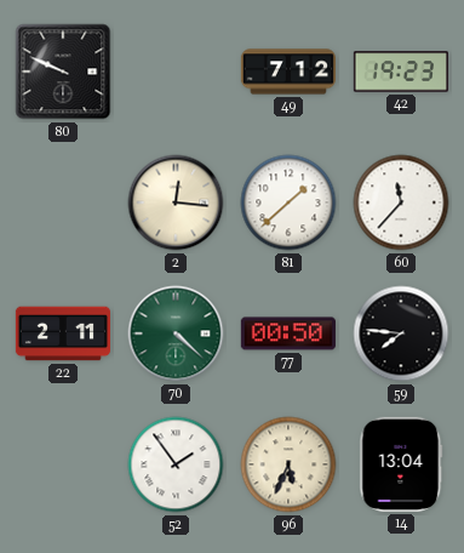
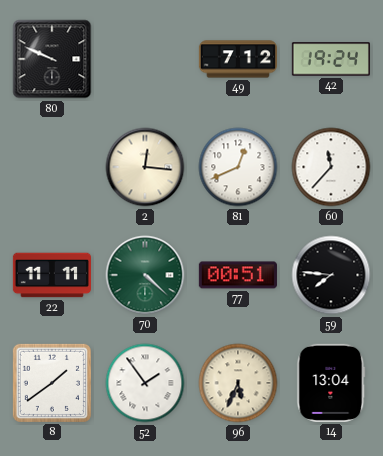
42: 19:23 -> 19:24
81: 1:38 -> 12:41
22: 2:11 -> 11:11
77: 00:50 -> 00:51
8: none -> 1:39
